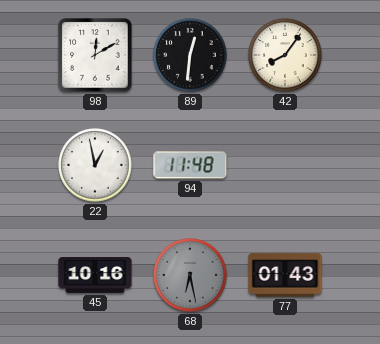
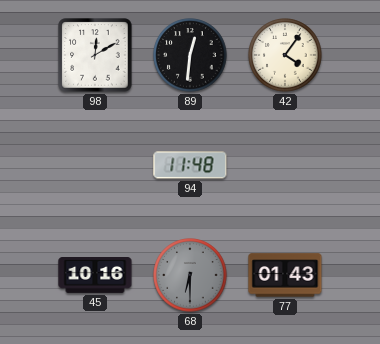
42: 8:06 -> 4:06
22: 12:58 -> none
68: 6:28 -> 6:30
